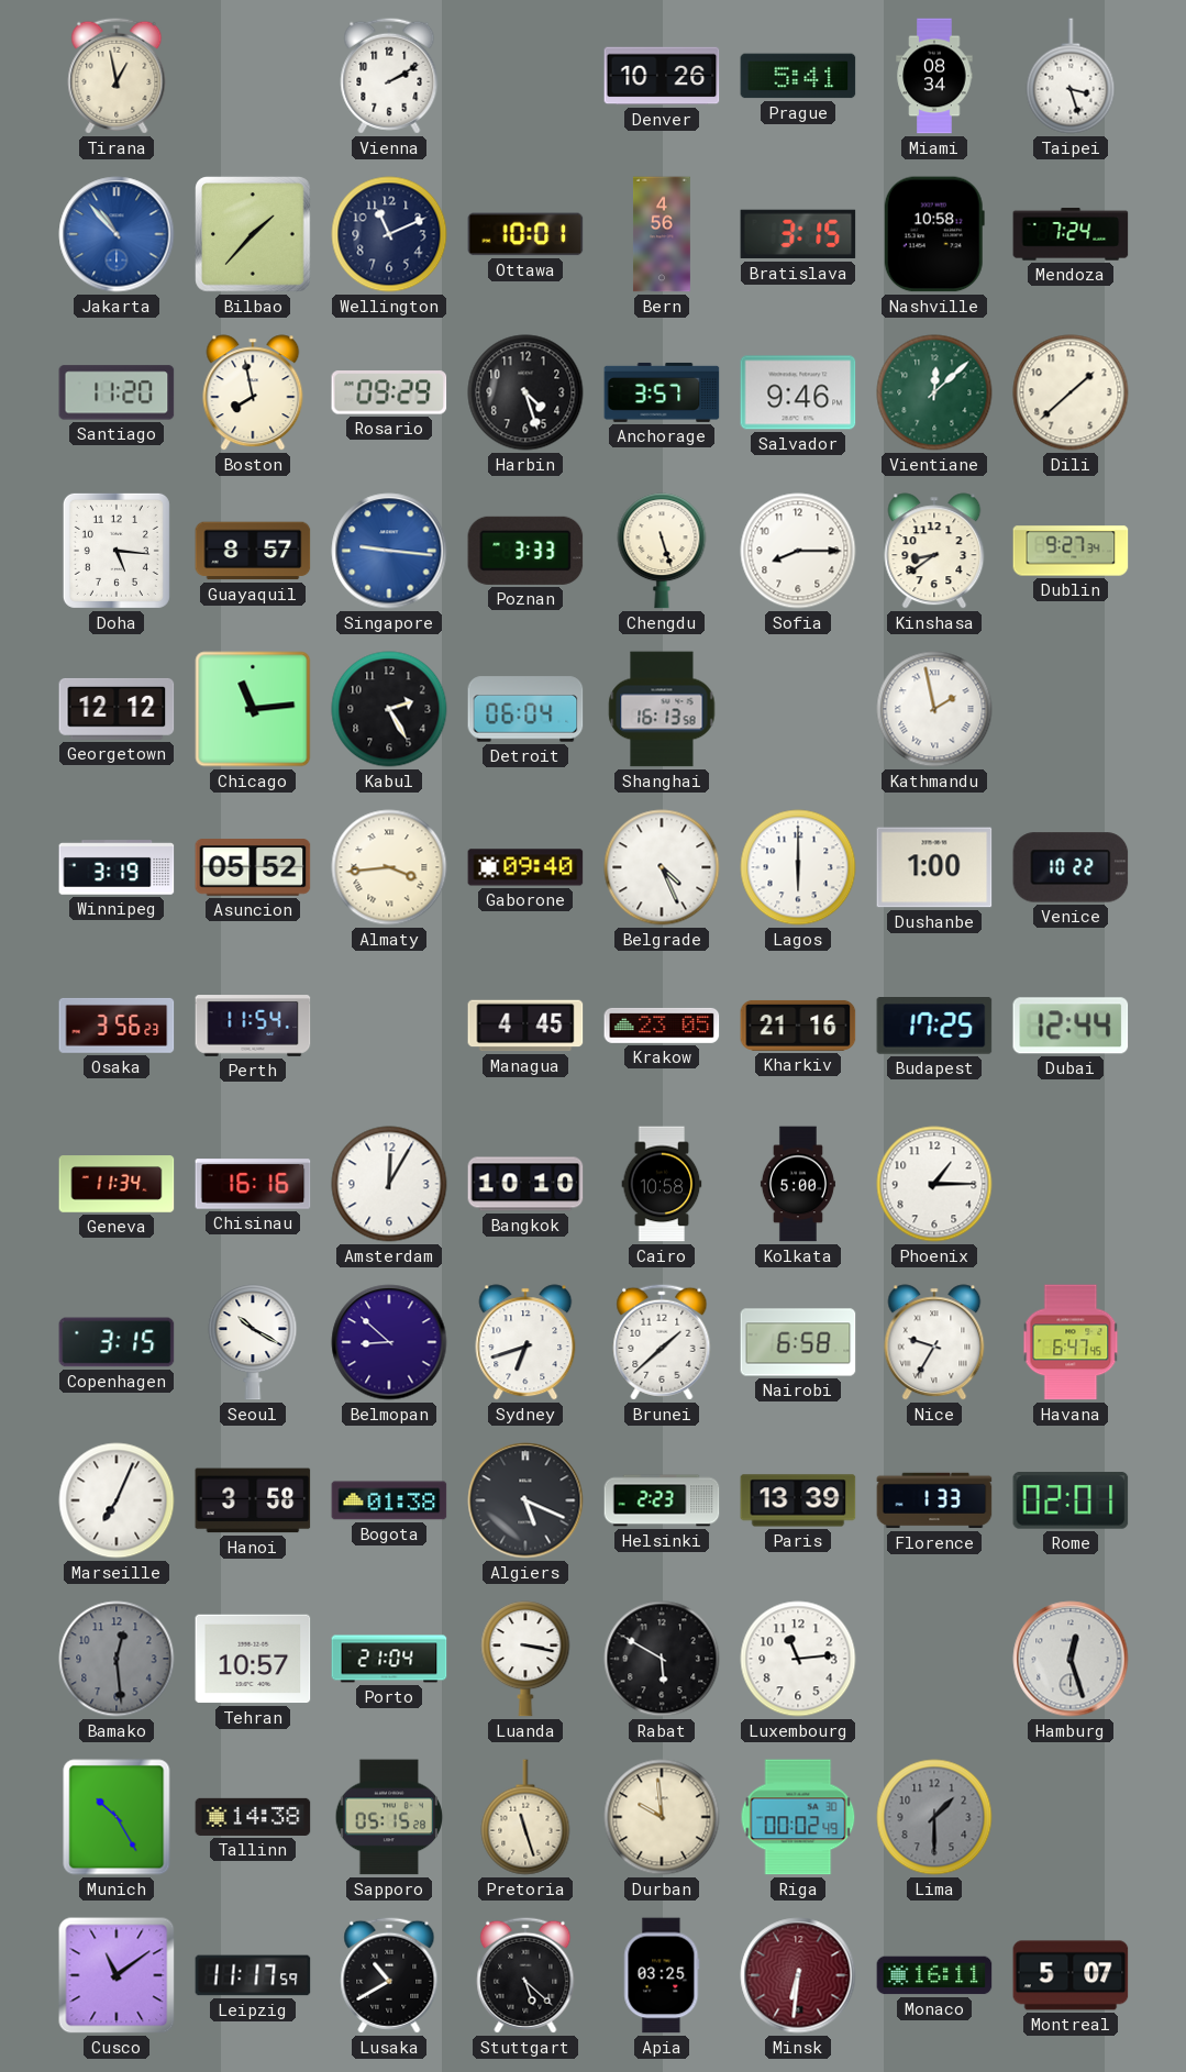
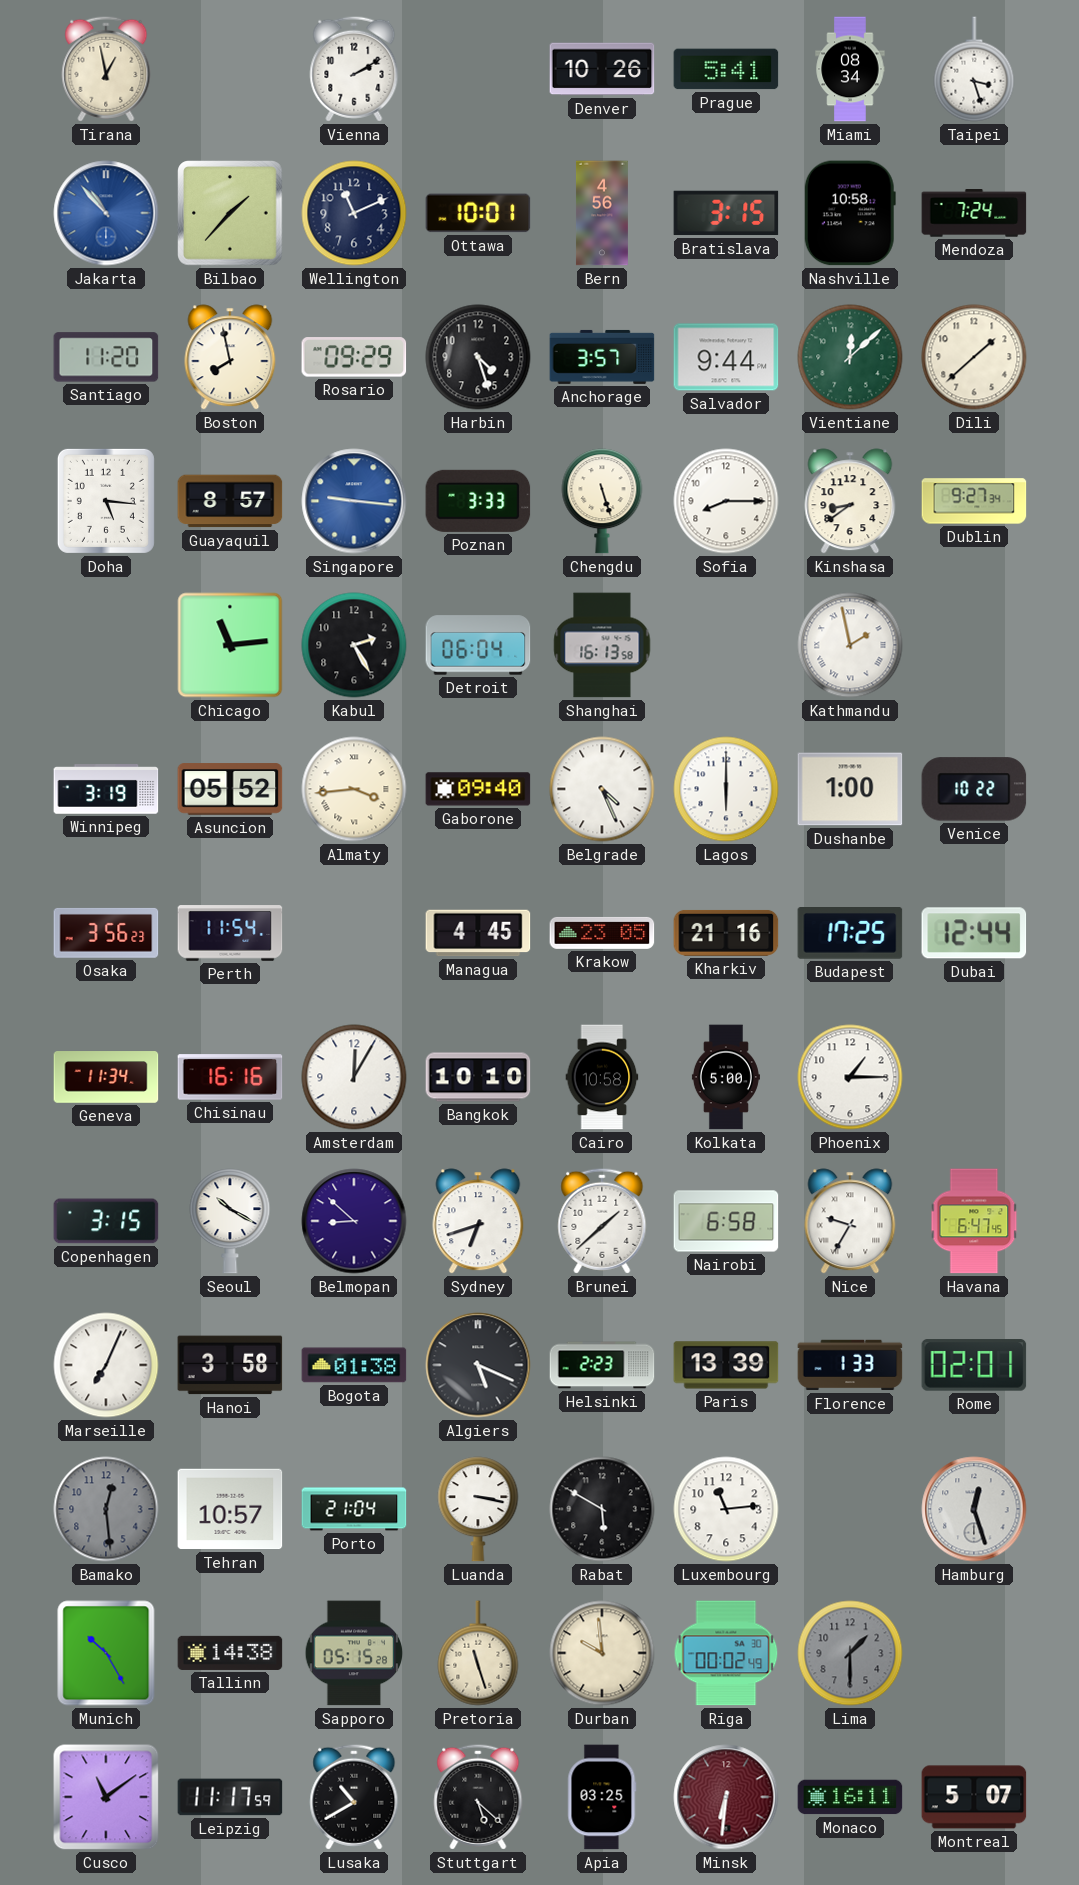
Salvador: 9:46 -> 9:44
Georgetown: 12:12 -> none
